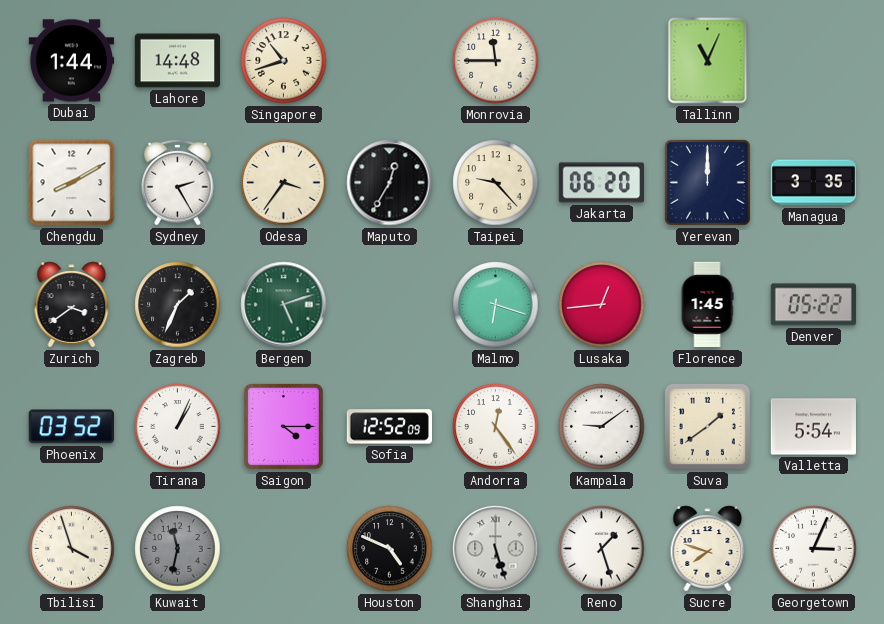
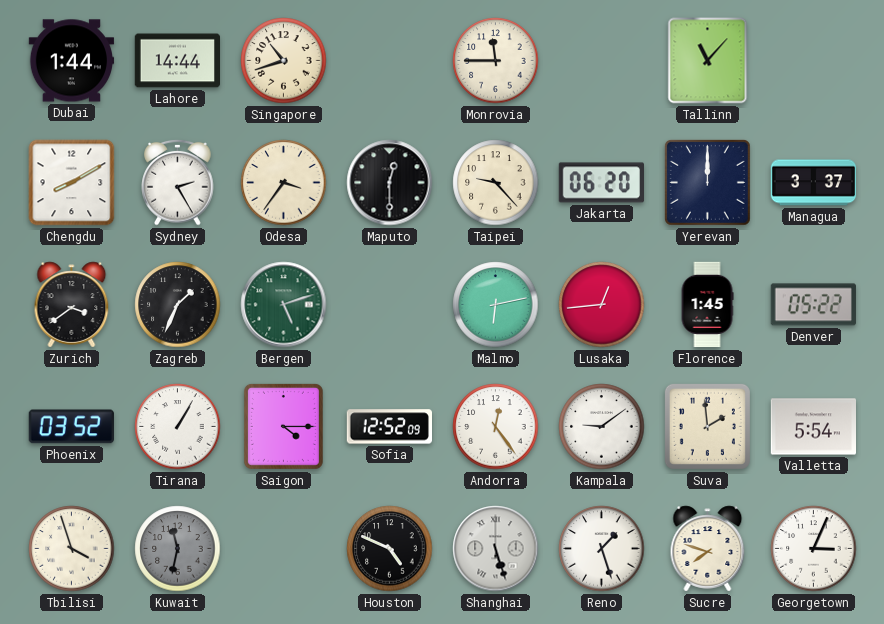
Lahore: 14:48 -> 14:44
Tallinn: 11:04 -> 11:07
Maputo: 12:35 -> 12:30
Managua: 3:35 -> 3:37
Malmo: 6:18 -> 6:13
Tirana: 1:04 -> 1:05
Suva: 1:39 -> 1:59
